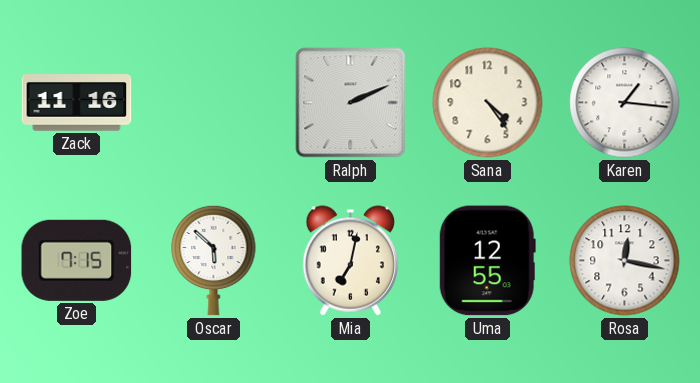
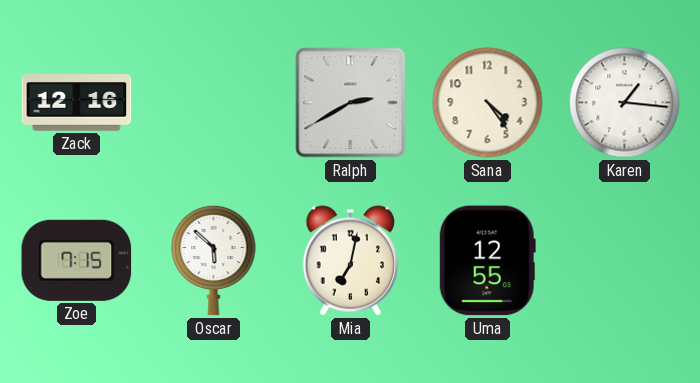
Zack: 11:16 -> 12:16
Ralph: 2:11 -> 2:40
Rosa: 12:17 -> none
